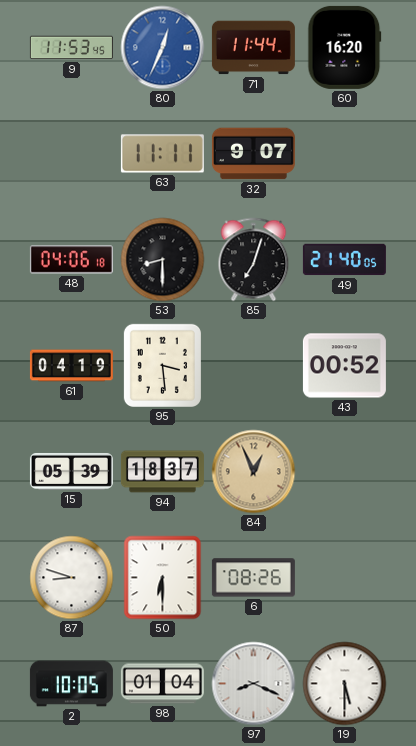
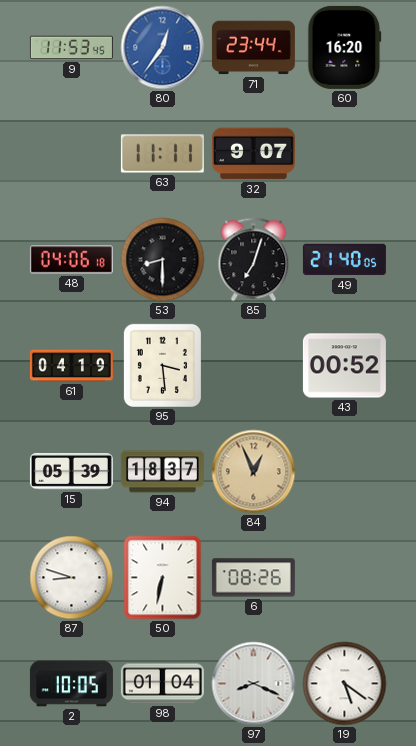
80: 12:34 -> 12:36
71: 11:44 -> 23:44
50: 6:30 -> 6:32
19: 5:30 -> 5:21
